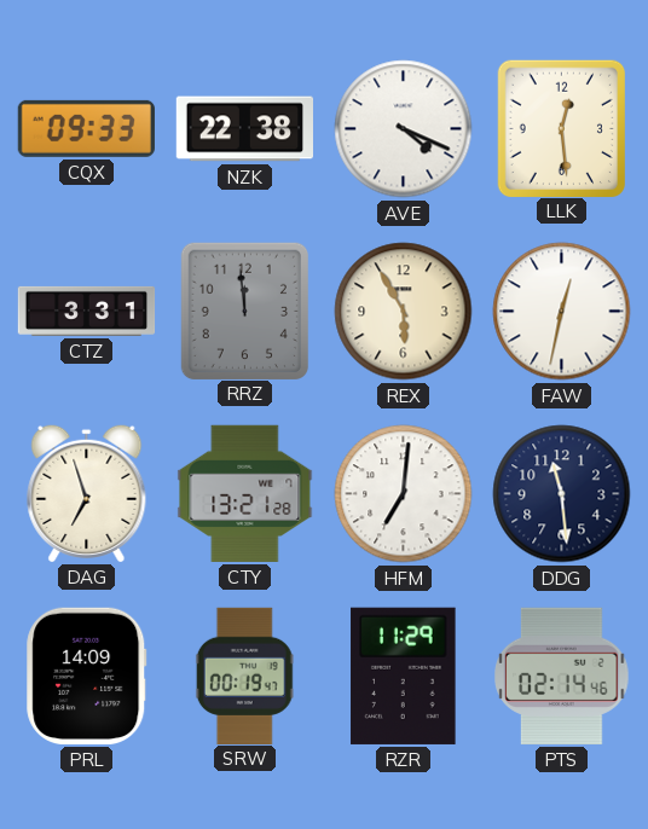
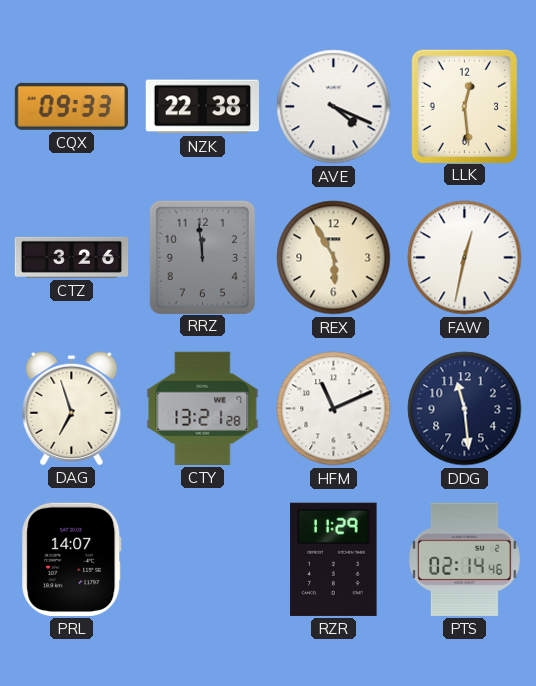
CTZ: 3:31 -> 3:26
HFM: 7:01 -> 11:11
PRL: 14:09 -> 14:07
SRW: 00:19 -> none
